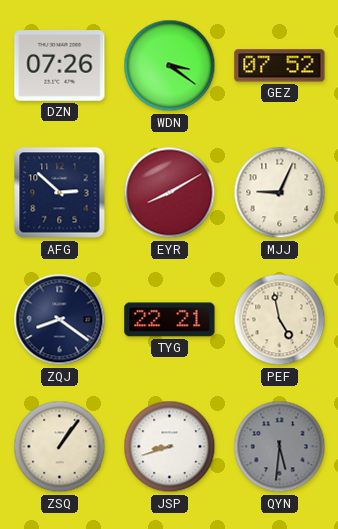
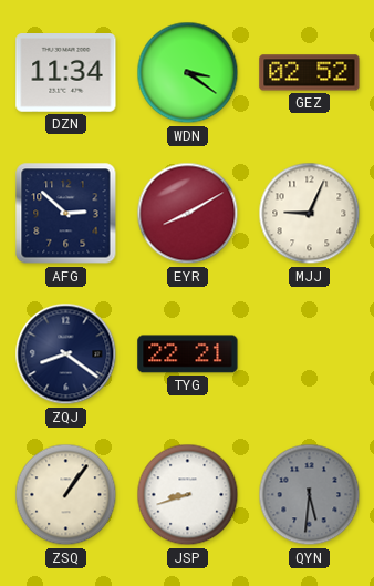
DZN: 07:26 -> 11:34
GEZ: 07:52 -> 02:52
PEF: 4:58 -> none
